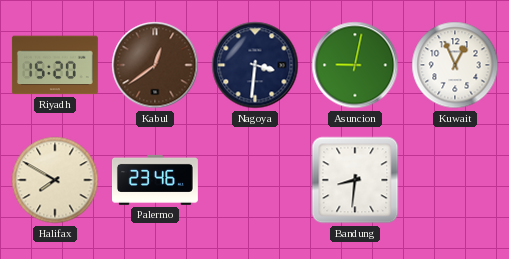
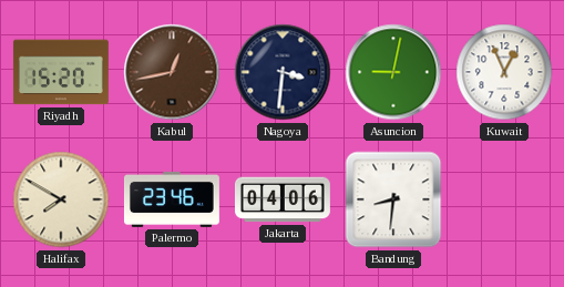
Kabul: 12:39 -> 12:43
Jakarta: none -> 04:06
